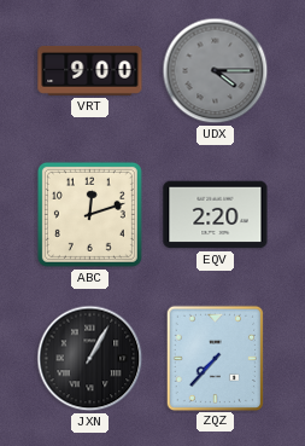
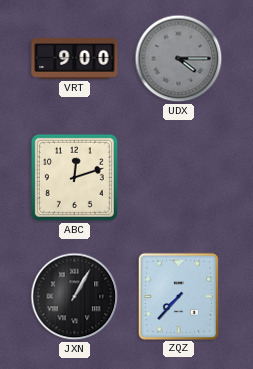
EQV: 2:20 -> none
